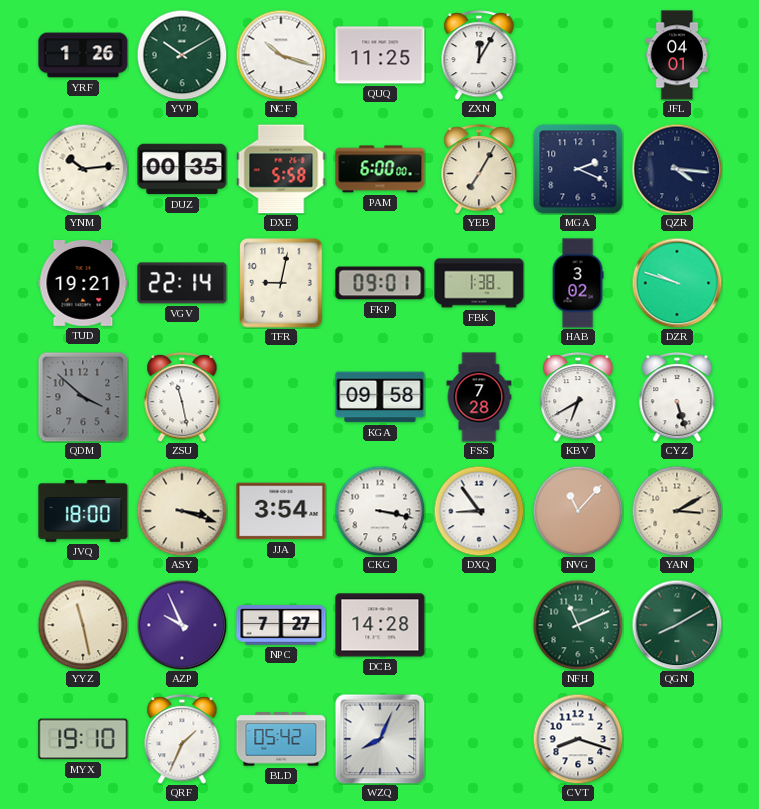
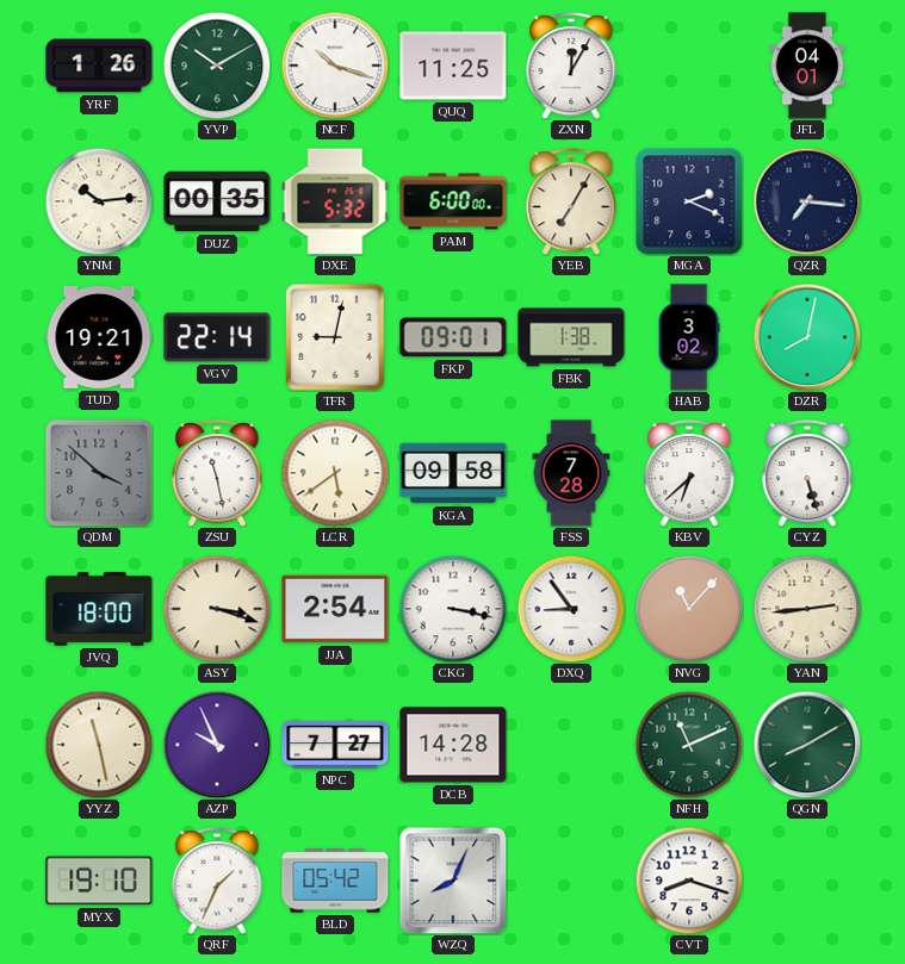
DXE: 5:58 -> 5:32
QZR: 4:16 -> 7:16
DZR: 9:48 -> 8:02
LCR: none -> 5:39
KBV: 6:40 -> 6:38
JJA: 3:54 -> 2:54
YAN: 3:10 -> 2:44
